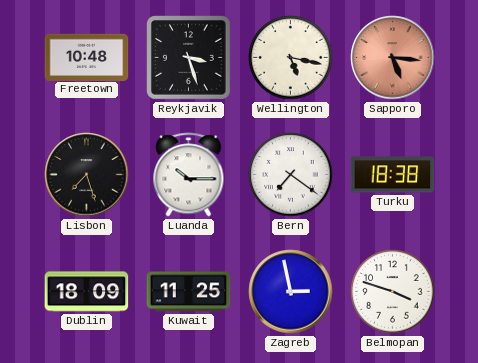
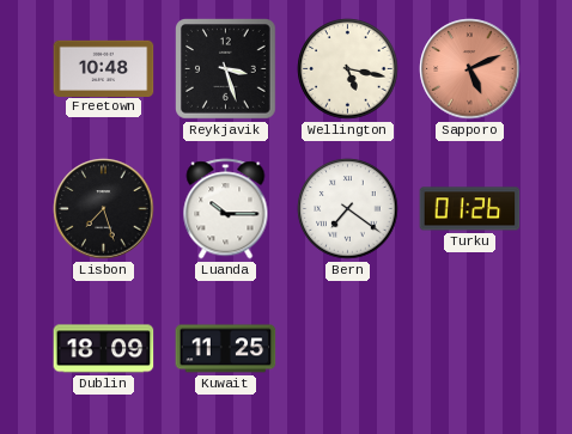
Sapporo: 5:16 -> 5:11
Turku: 18:38 -> 01:26
Zagreb: 2:58 -> none
Belmopan: 3:48 -> none
